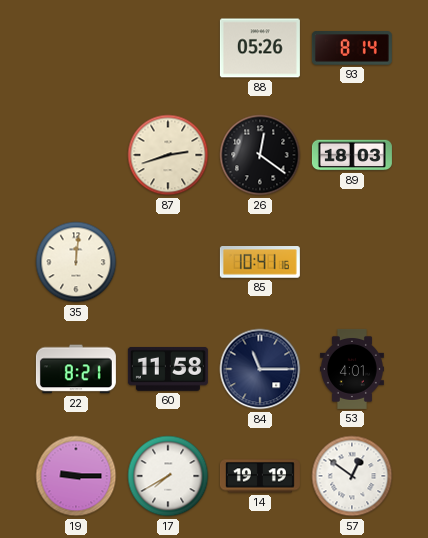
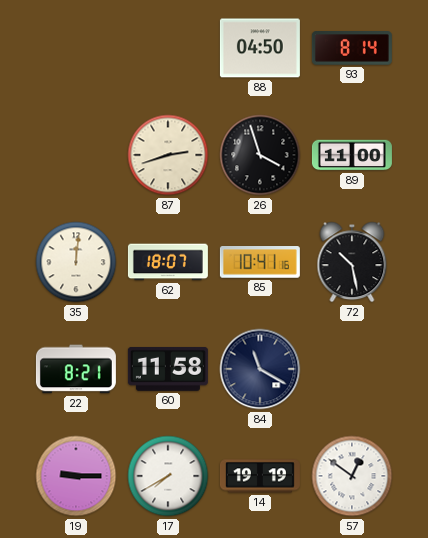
88: 05:26 -> 04:50
26: 12:21 -> 3:57
89: 18:03 -> 11:00
62: none -> 18:07
72: none -> 10:28
84: 11:15 -> 11:20
53: 4:01 -> none
